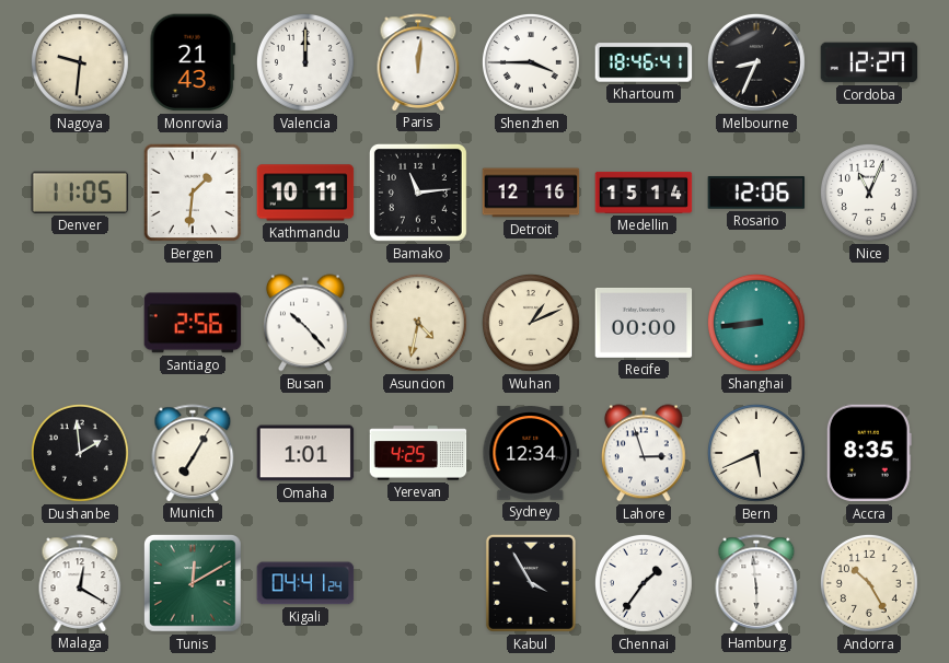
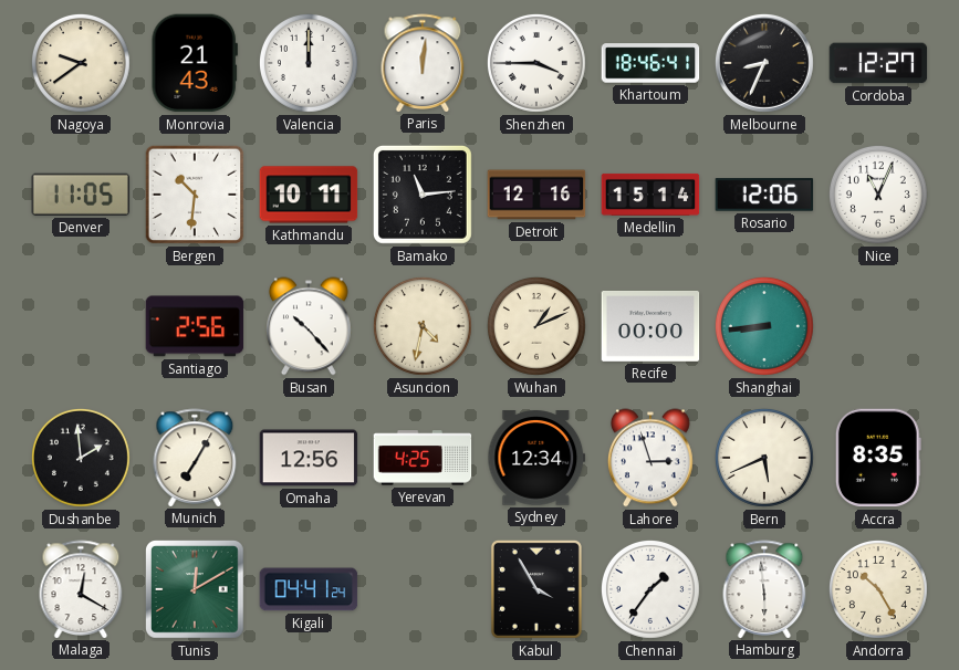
Nagoya: 9:31 -> 9:39
Bergen: 1:31 -> 10:31
Omaha: 1:01 -> 12:56
